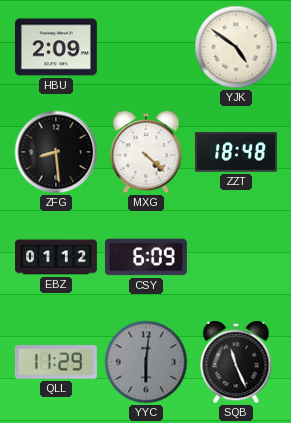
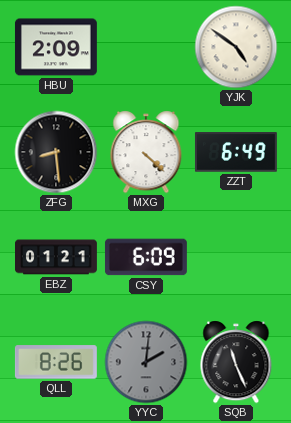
ZZT: 18:48 -> 6:49
EBZ: 01:12 -> 01:21
QLL: 11:29 -> 8:26
YYC: 6:01 -> 2:01
